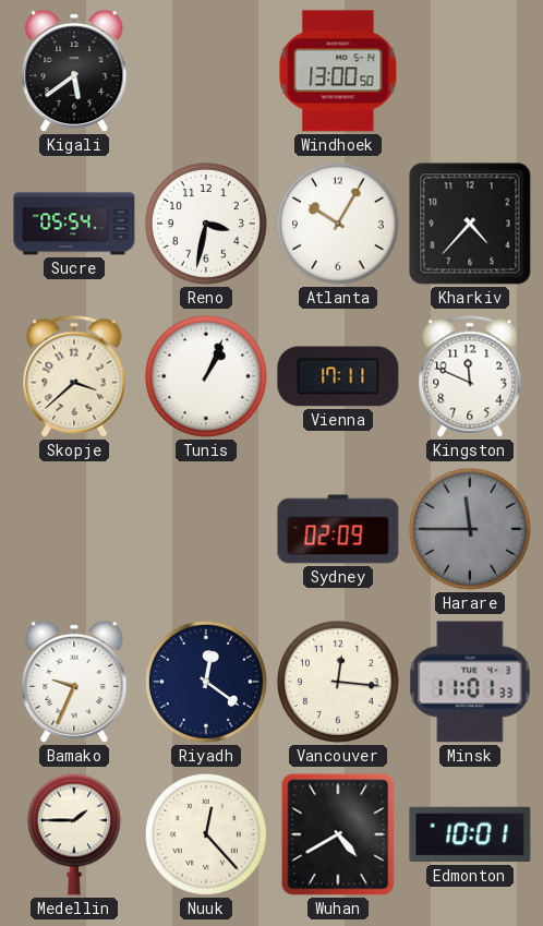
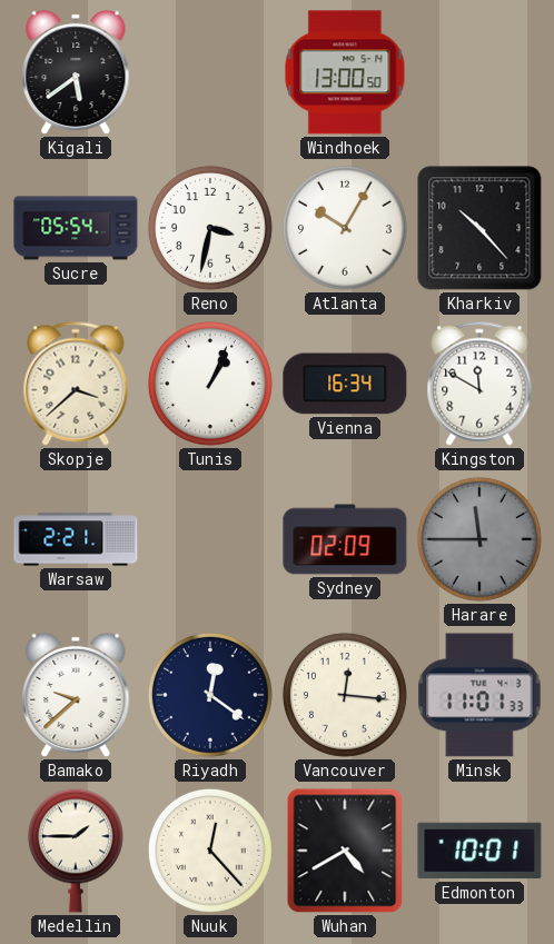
Kharkiv: 4:37 -> 10:23
Vienna: 17:11 -> 16:34
Kingston: 11:49 -> 11:50
Warsaw: none -> 2:21
Bamako: 9:34 -> 9:38
